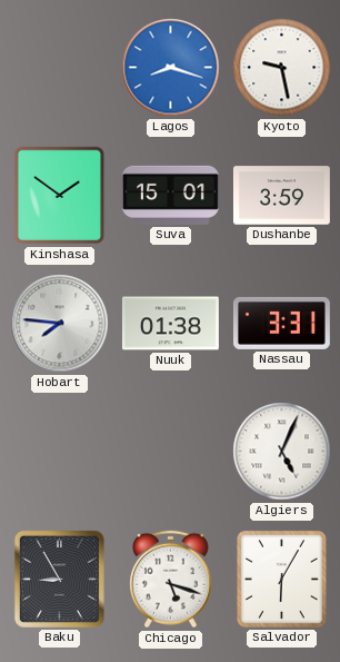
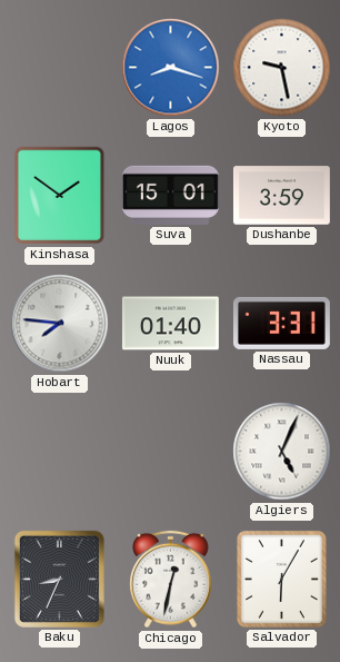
Nuuk: 01:38 -> 01:40
Baku: 8:55 -> 8:34
Chicago: 5:18 -> 12:32
